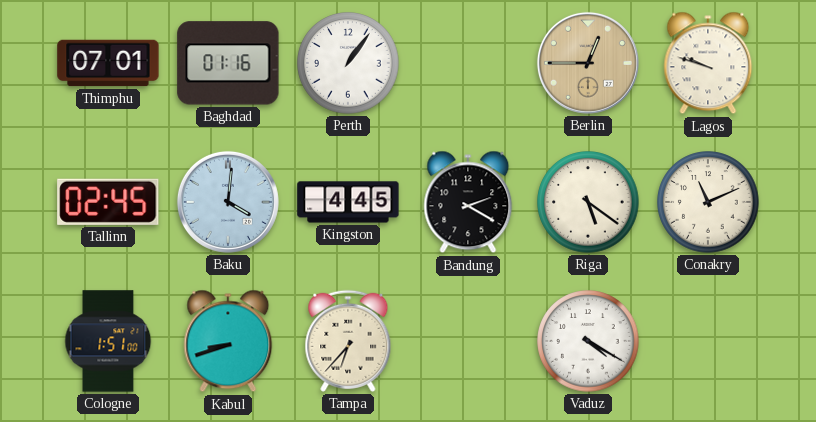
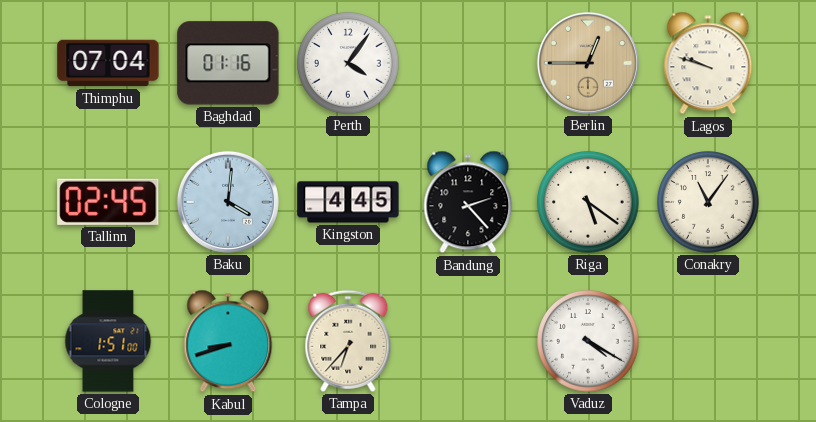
Thimphu: 07:01 -> 07:04
Perth: 1:06 -> 4:06
Bandung: 2:20 -> 2:23
Conakry: 11:11 -> 11:06
